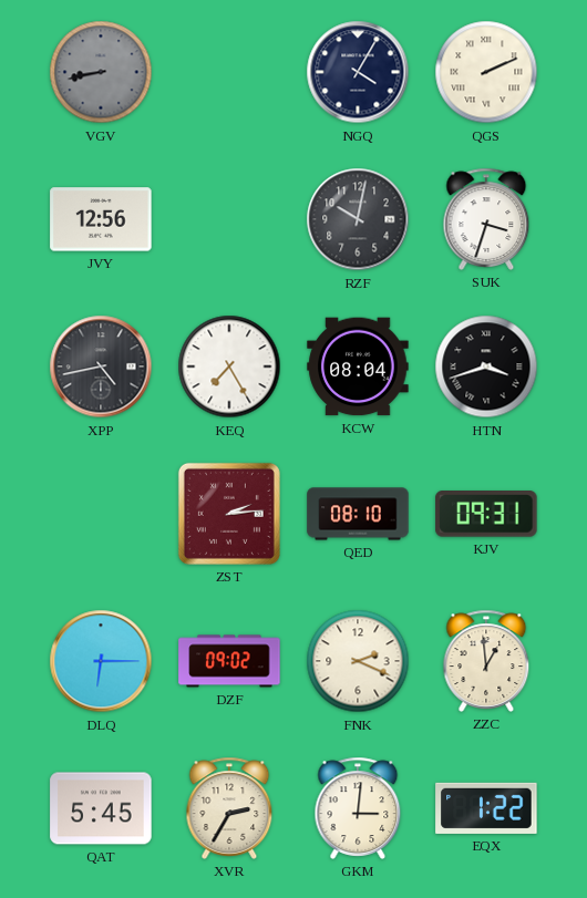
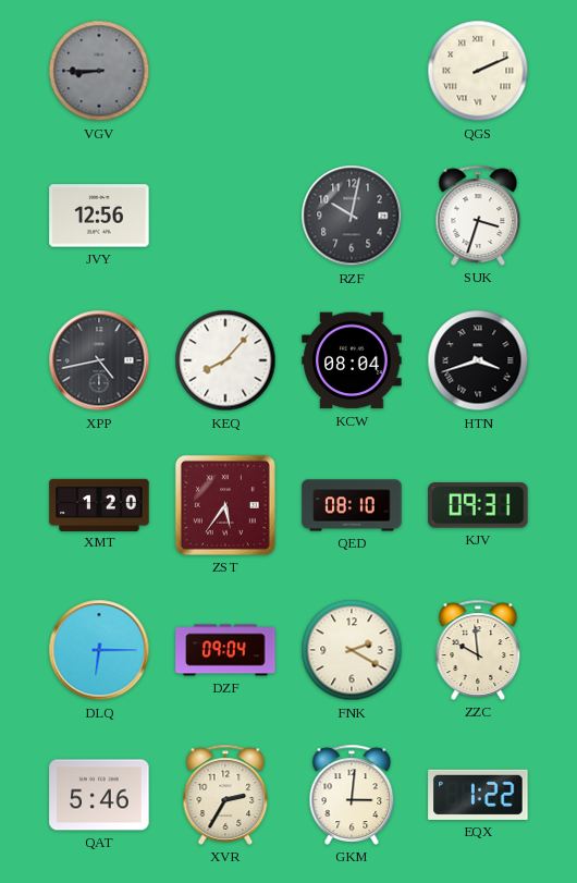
VGV: 8:43 -> 8:45
NGQ: 4:05 -> none
KEQ: 7:25 -> 8:07
XMT: none -> 1:20
ZST: 2:14 -> 5:36
DZF: 09:02 -> 09:04
FNK: 2:19 -> 2:20
ZZC: 12:59 -> 9:59
QAT: 5:45 -> 5:46
